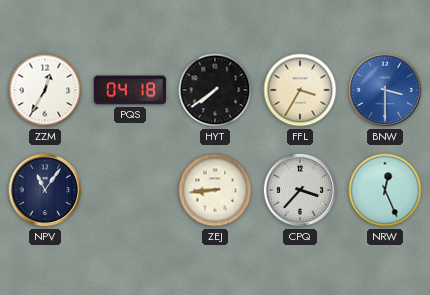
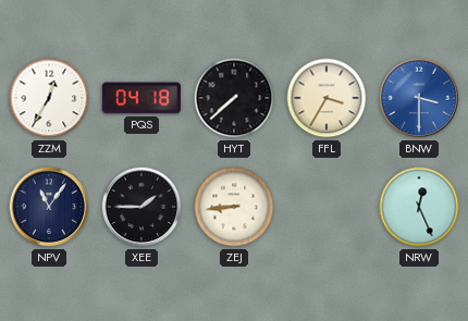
HYT: 7:39 -> 7:38
XEE: none -> 1:45
CPQ: 3:37 -> none
